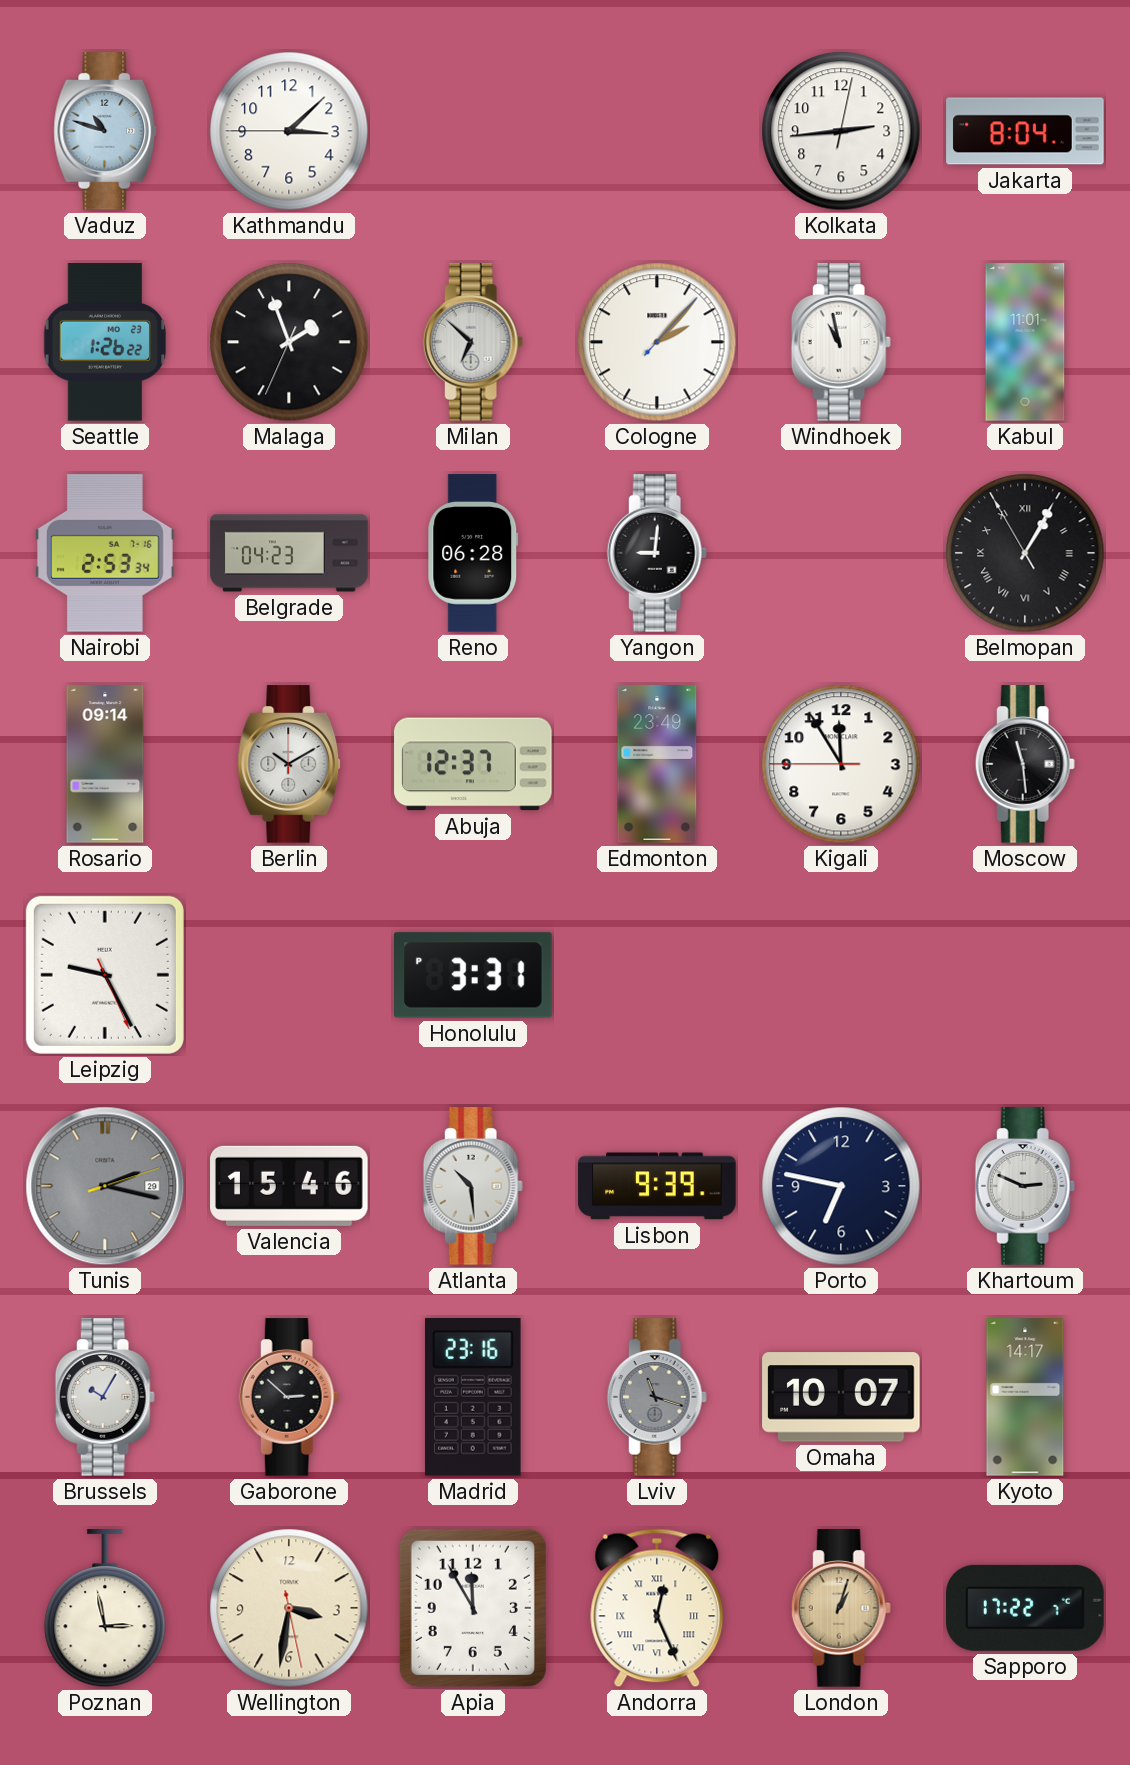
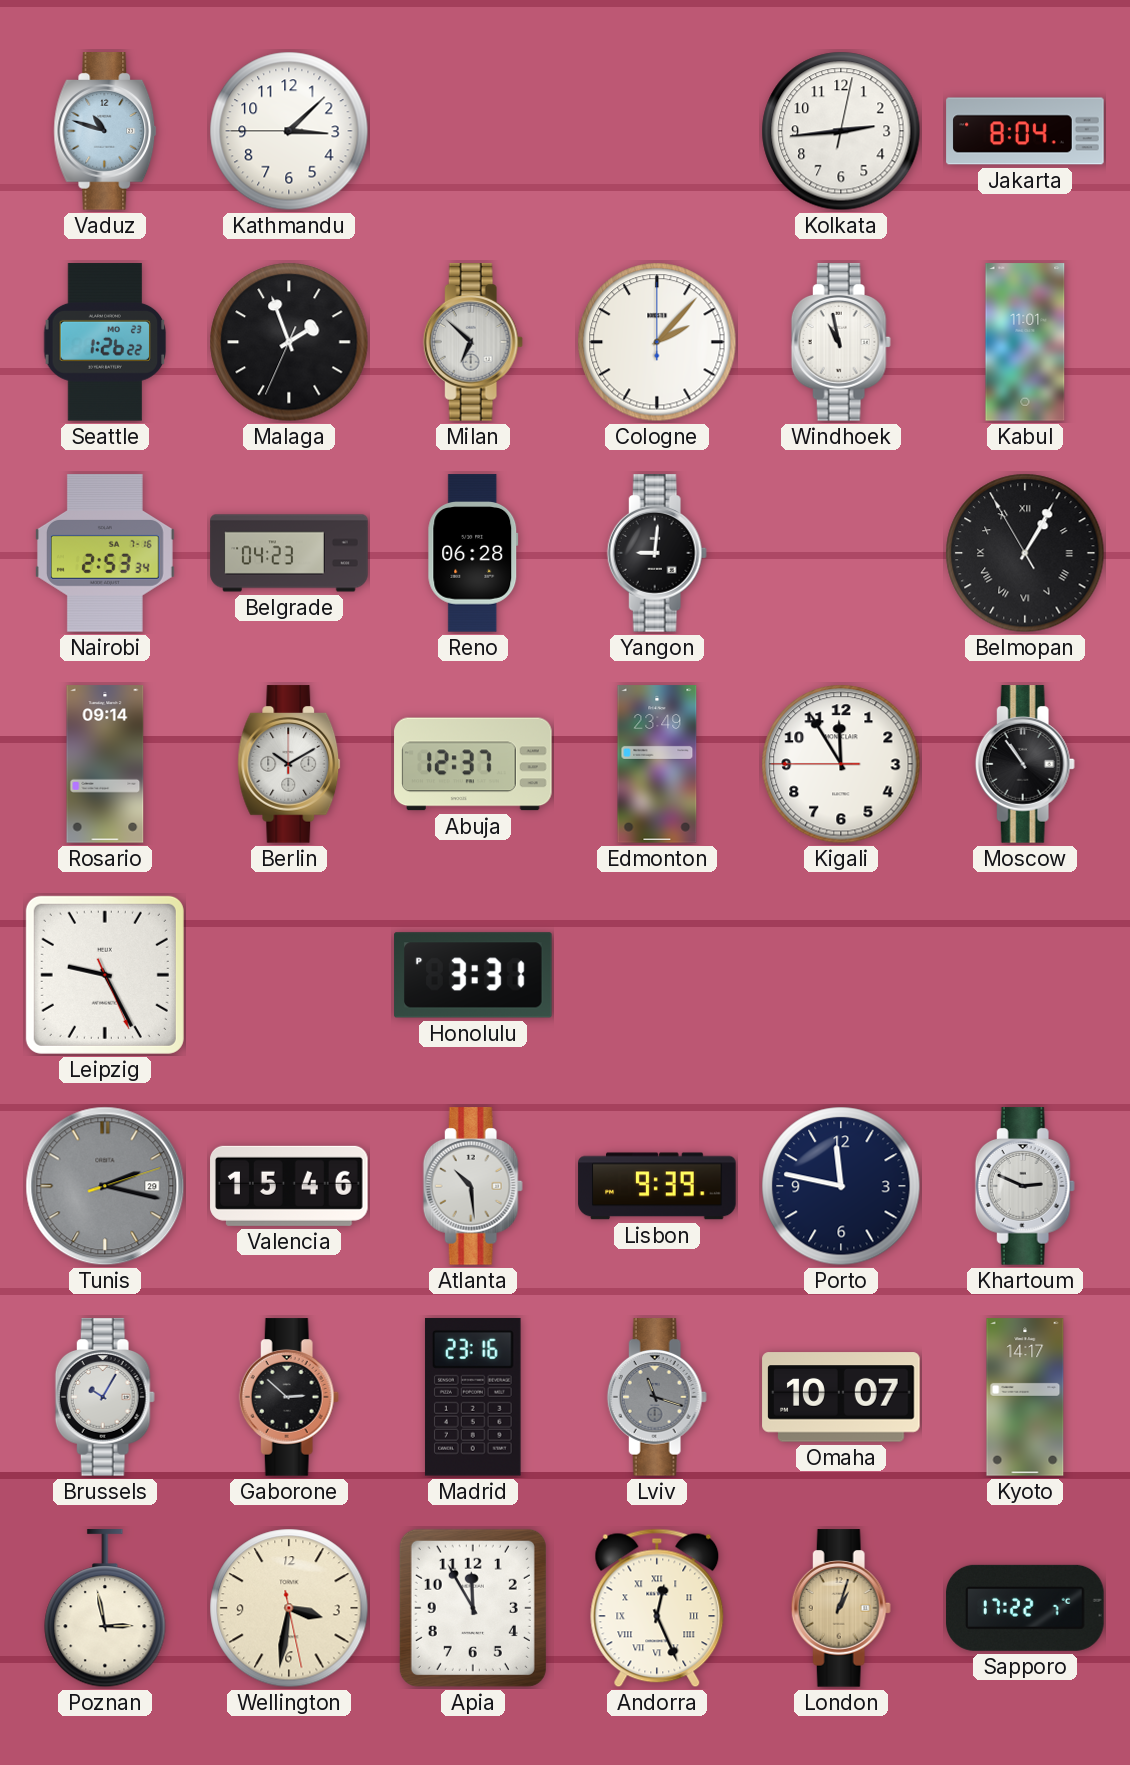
Cologne: 2:07:07 -> 2:07:00
Moscow: 11:29 -> 10:54
Porto: 6:47 -> 11:47
